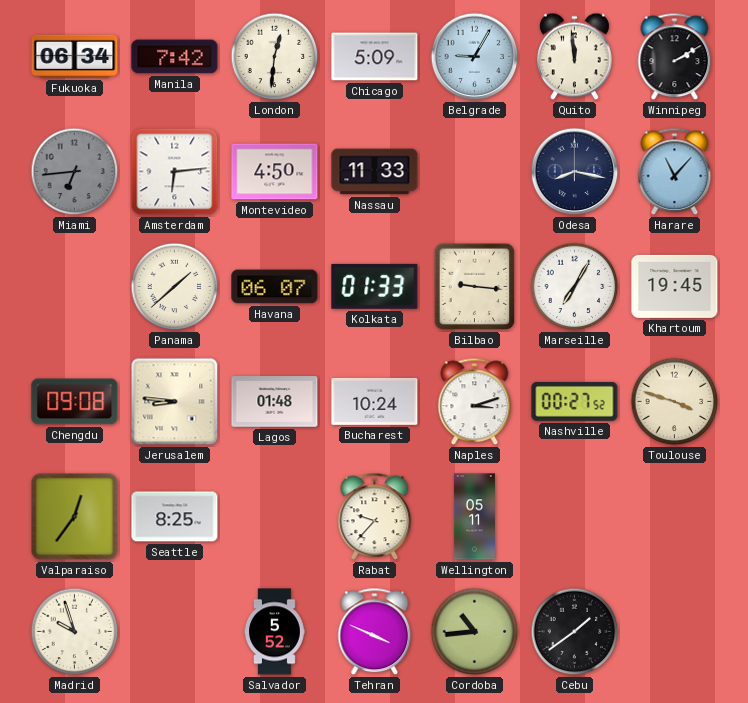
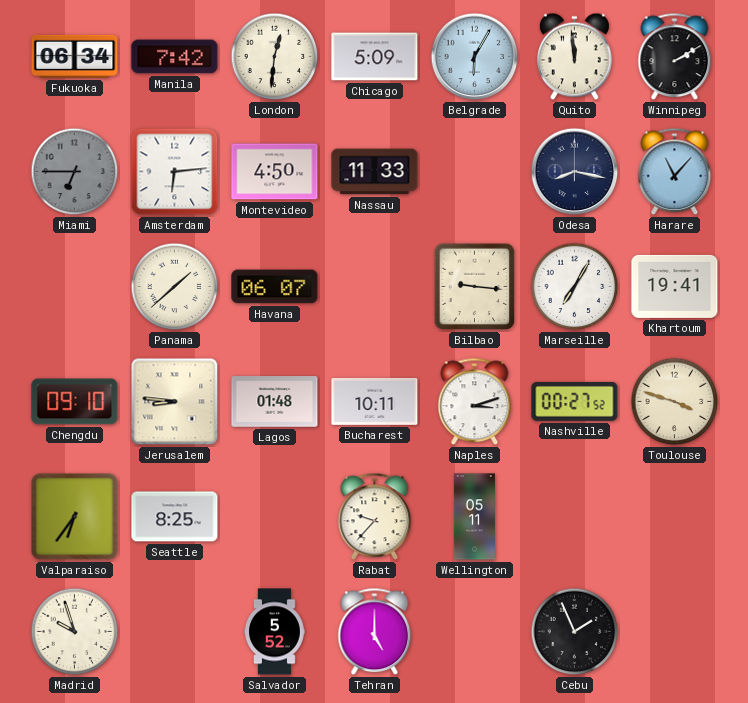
Belgrade: 9:05 -> 6:05
Miami: 6:44 -> 6:45
Kolkata: 01:33 -> none
Khartoum: 19:45 -> 19:41
Chengdu: 09:08 -> 09:10
Bucharest: 10:24 -> 10:11
Valparaiso: 12:36 -> 6:36
Tehran: 3:49 -> 5:00
Cordoba: 10:44 -> none
Cebu: 1:39 -> 1:56
